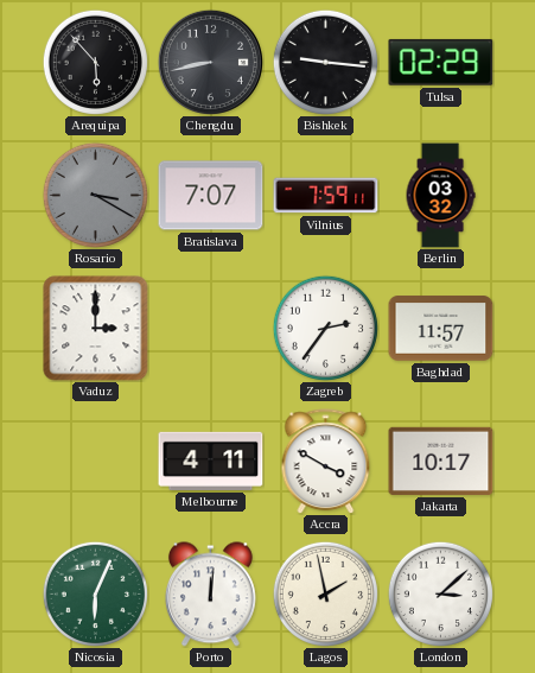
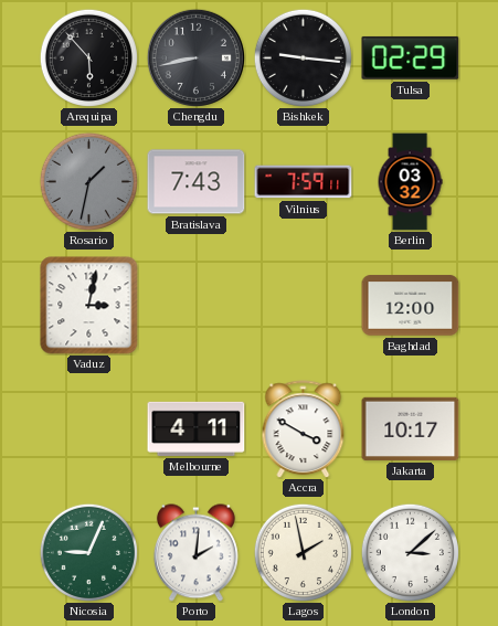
Rosario: 3:20 -> 1:32
Bratislava: 7:07 -> 7:43
Vaduz: 3:00 -> 3:02
Zagreb: 2:36 -> none
Baghdad: 11:57 -> 12:00
Nicosia: 6:04 -> 9:04
Porto: 12:01 -> 2:01
